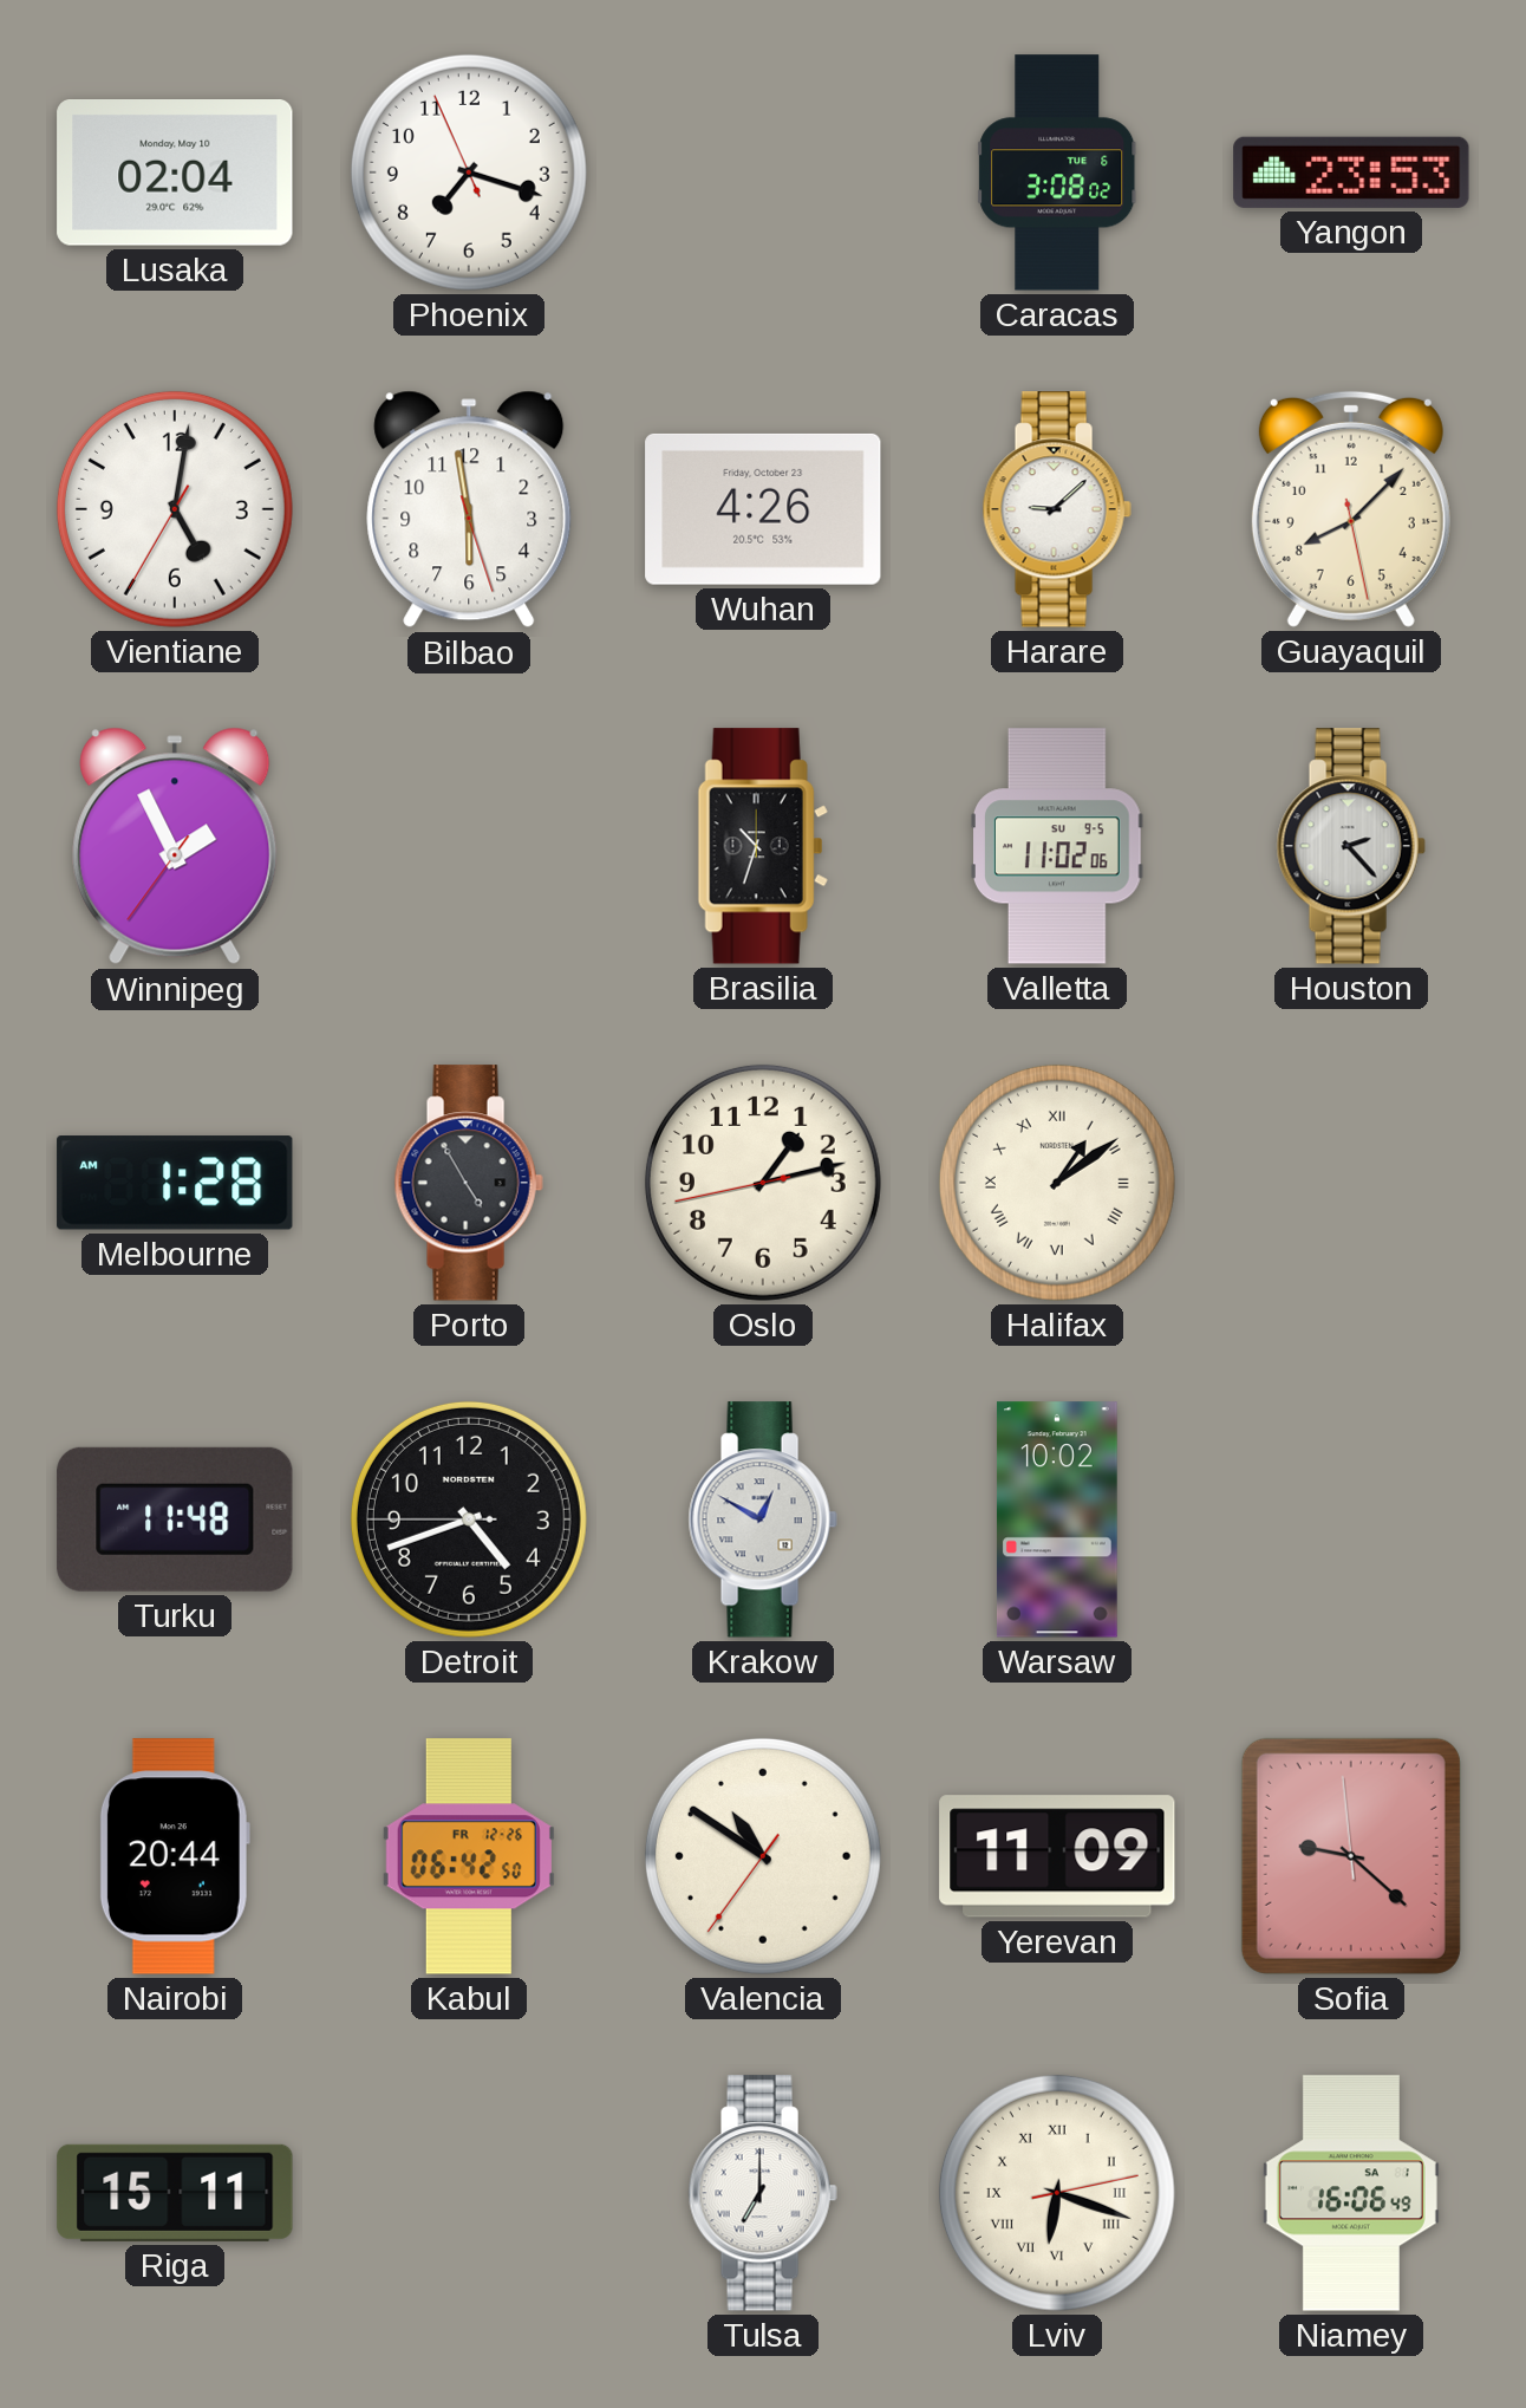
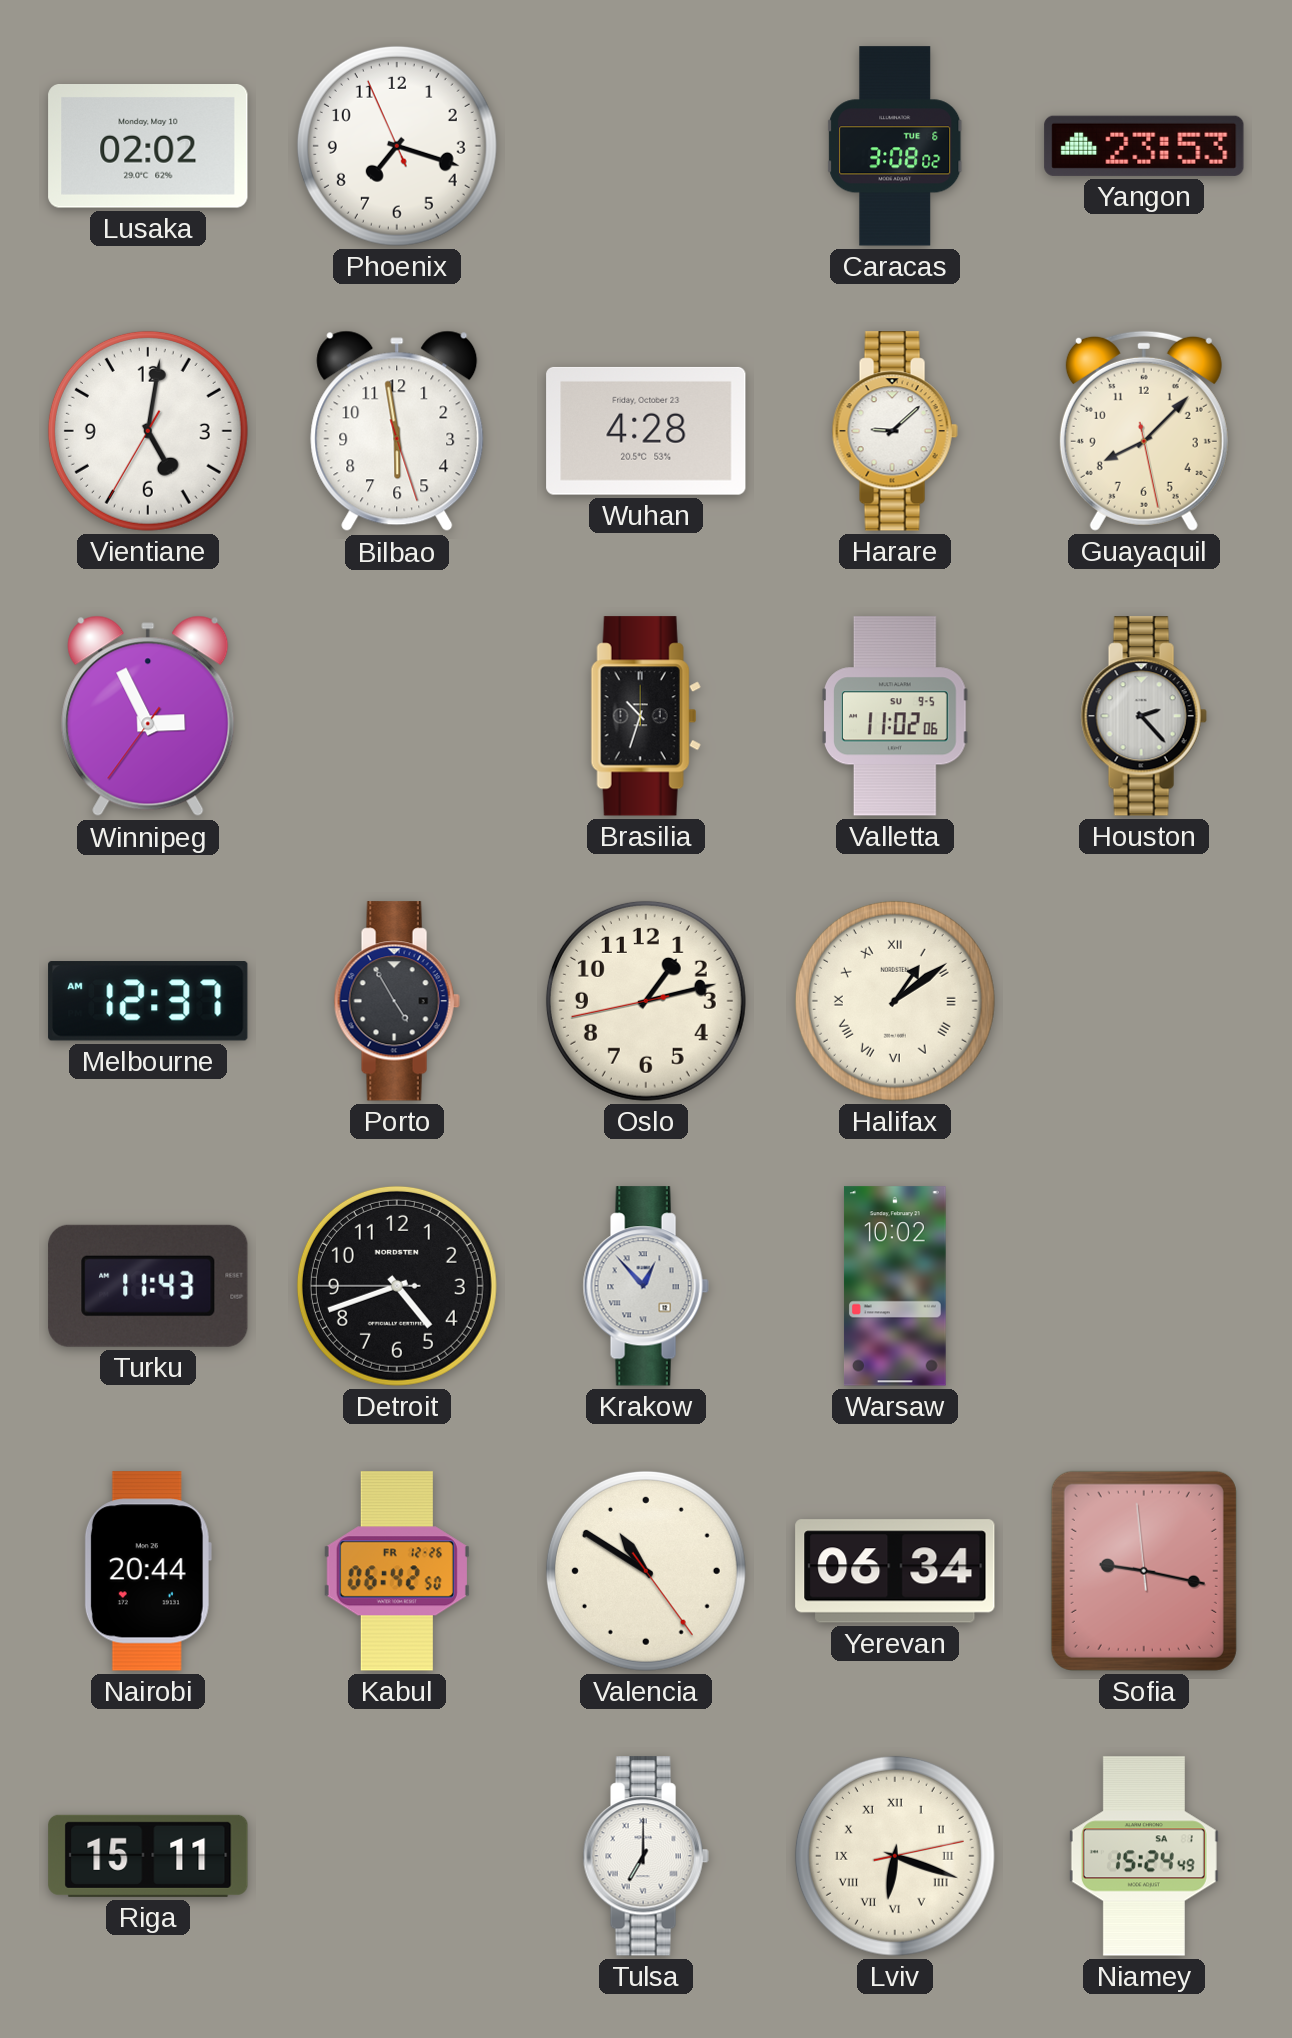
Lusaka: 02:04 -> 02:02
Wuhan: 4:26 -> 4:28
Winnipeg: 1:55 -> 2:55
Melbourne: 1:28 -> 12:37
Turku: 11:48 -> 11:43
Krakow: 12:50 -> 12:53
Valencia: 10:50:36 -> 10:50:24
Yerevan: 11:09 -> 06:34
Sofia: 9:21 -> 9:16
Niamey: 16:06 -> 15:24
